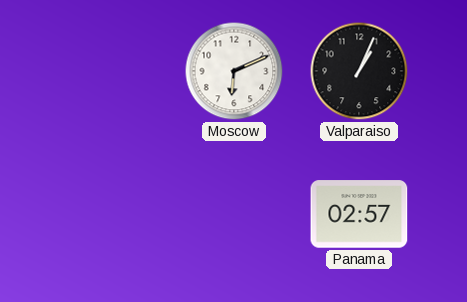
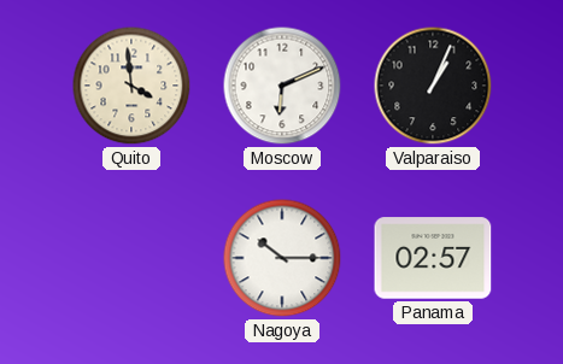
Quito: none -> 3:59
Nagoya: none -> 10:15
